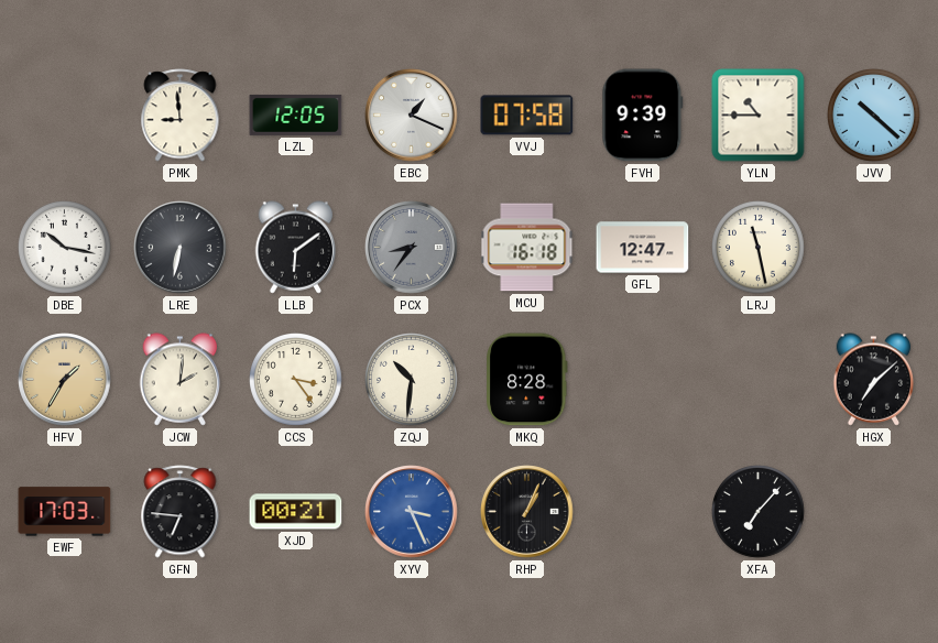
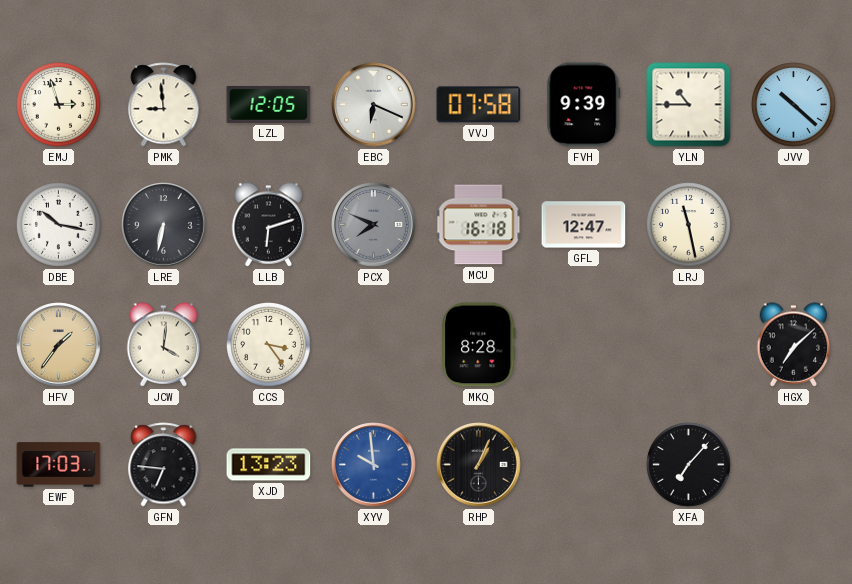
EMJ: none -> 2:57
EBC: 1:19 -> 6:19
LLB: 6:09 -> 6:12
PCX: 8:36 -> 7:49
HFV: 1:35 -> 1:36
JCW: 2:01 -> 4:01
ZQJ: 10:31 -> none
XJD: 00:21 -> 13:23
XYV: 3:26 -> 9:59
